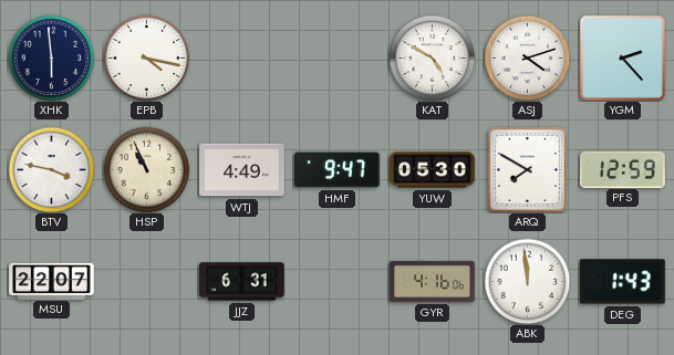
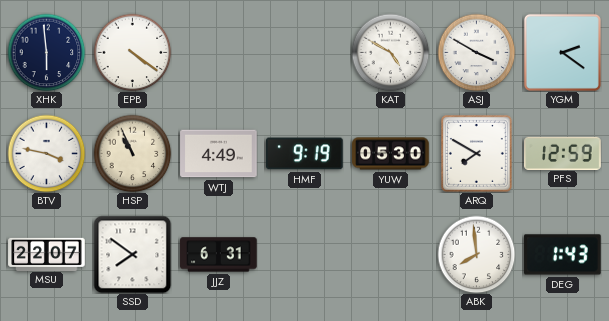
EPB: 4:17 -> 4:21
ASJ: 4:12 -> 3:50
YGM: 2:23 -> 2:21
HMF: 9:47 -> 9:19
SSD: none -> 7:51
GYR: 4:16 -> none
ABK: 11:59 -> 7:59
